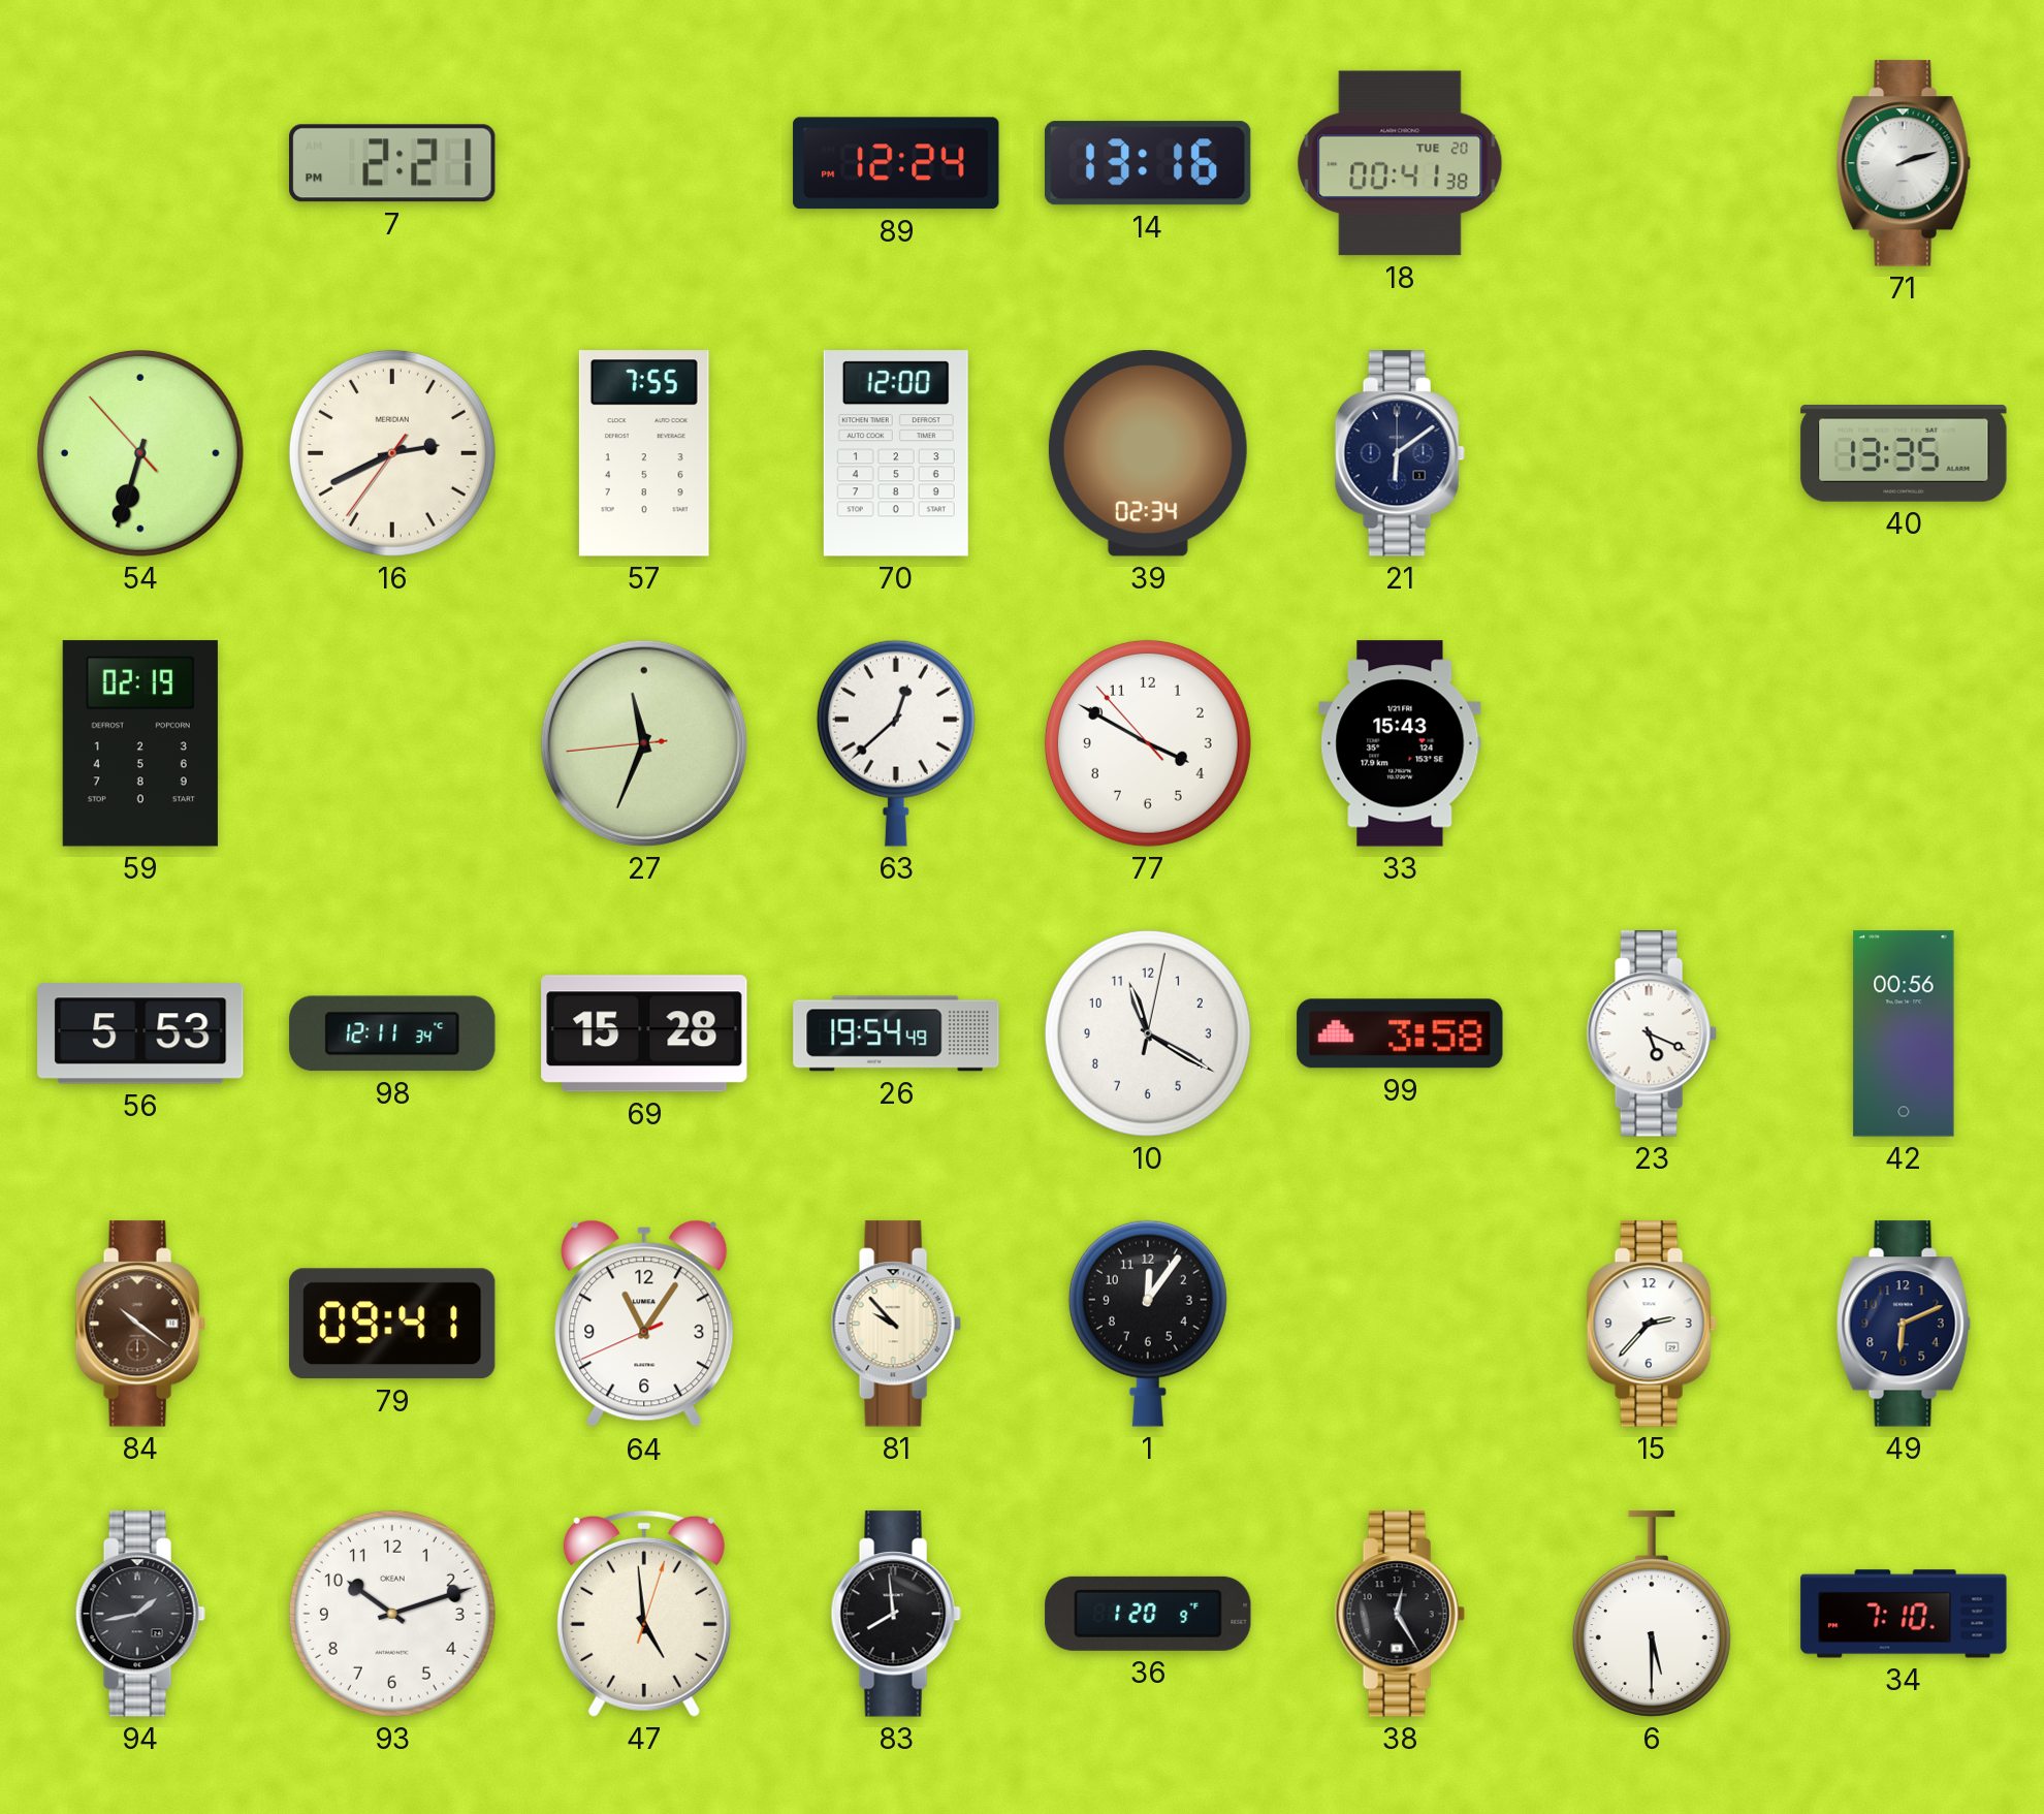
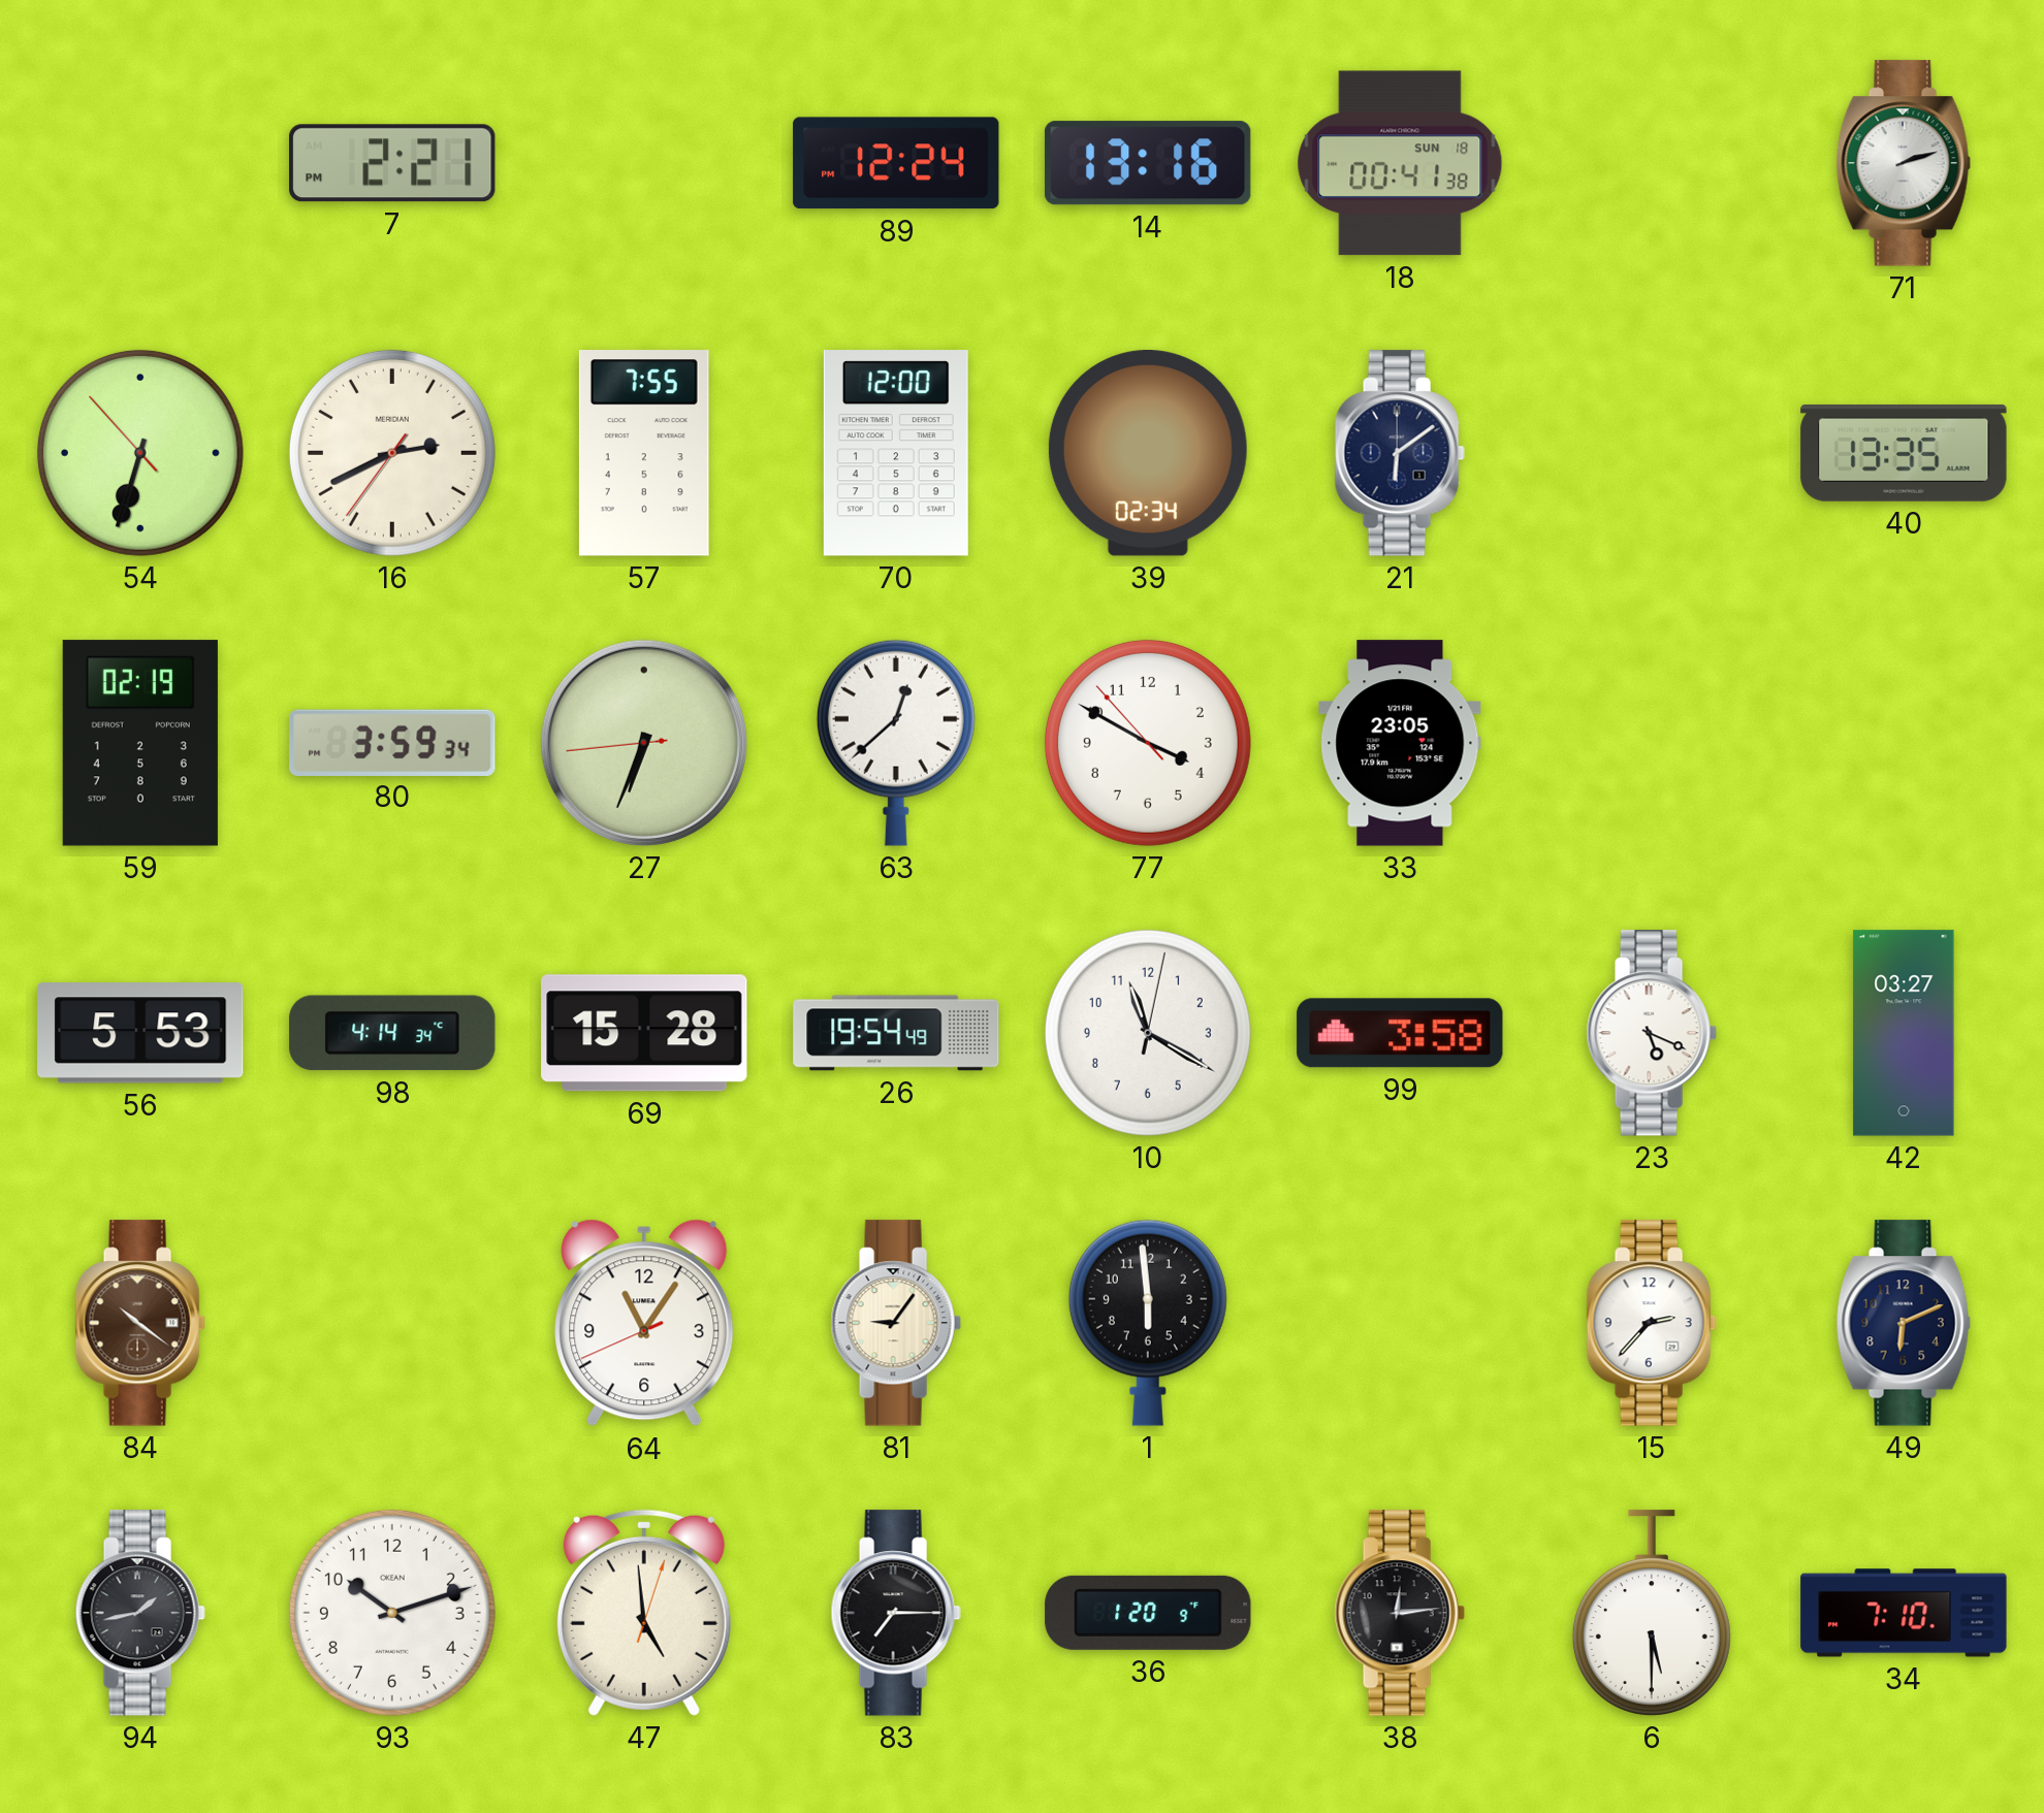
18 date: TUE 20 -> SUN 18
80: none -> 3:59
27: 11:33 -> 6:33
33: 15:43 -> 23:05
98: 12:11 -> 4:14
42: 00:56 -> 03:27
79: 09:41 -> none
81: 9:53 -> 9:06
1: 12:06 -> 5:59
83: 7:59 -> 7:15
38: 12:25 -> 12:14
